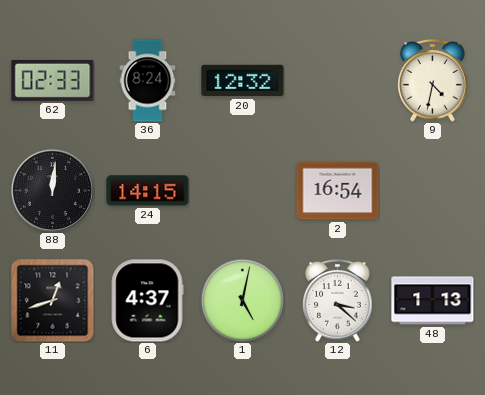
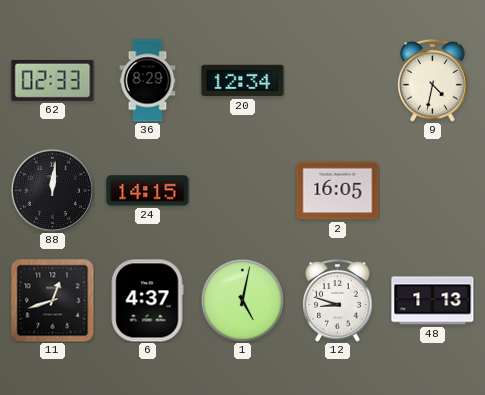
36: 8:24 -> 8:29
20: 12:32 -> 12:34
2: 16:54 -> 16:05
12: 3:22 -> 8:48
